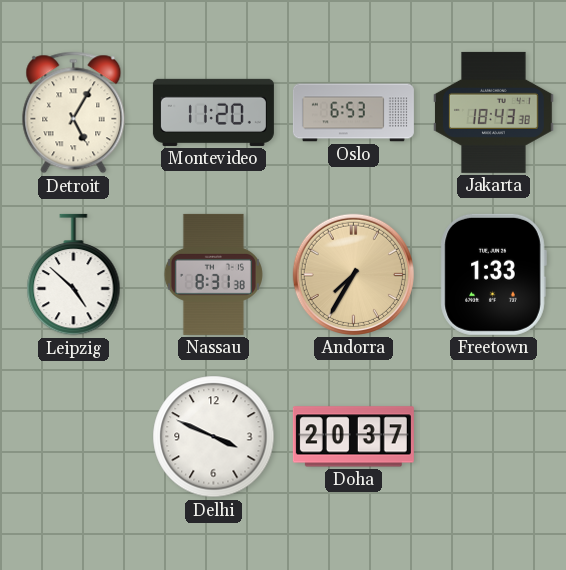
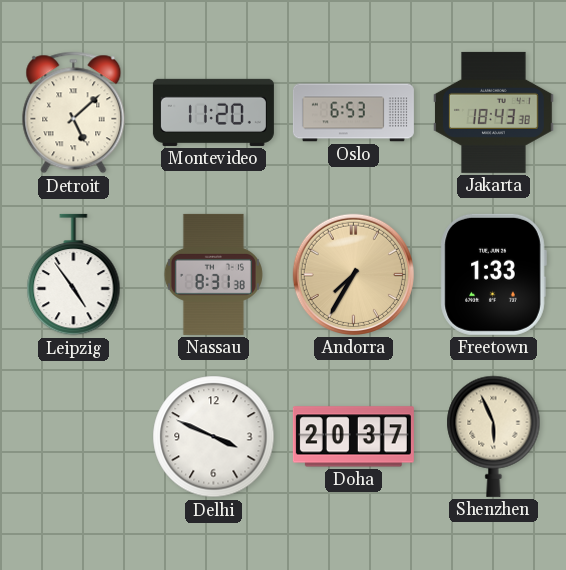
Detroit: 5:05 -> 5:08
Leipzig: 4:52 -> 4:54
Shenzhen: none -> 5:56
